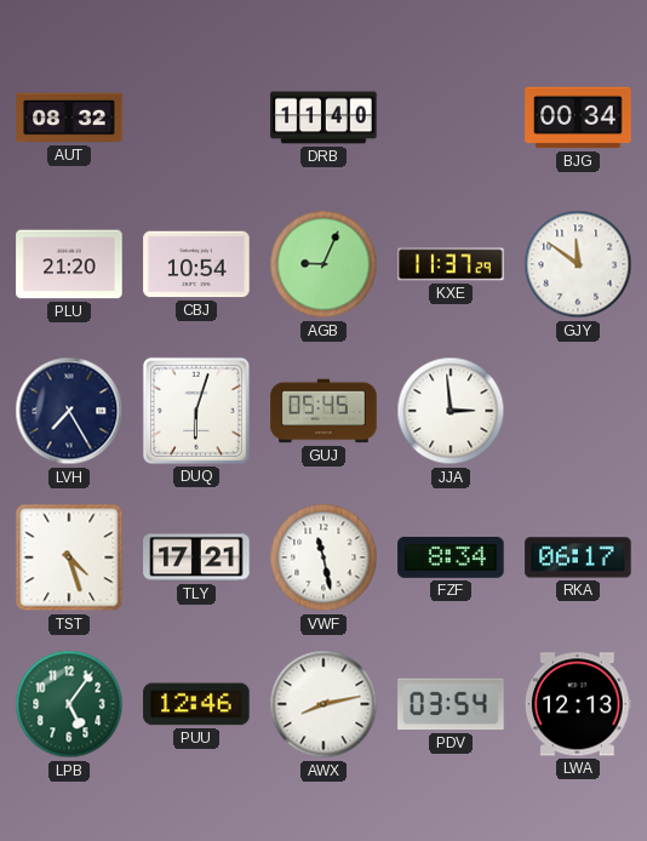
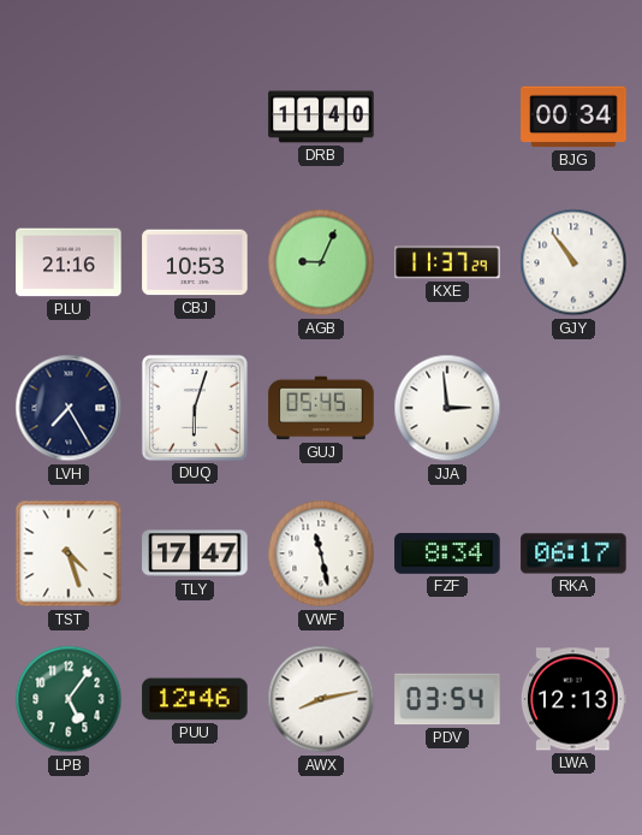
AUT: 08:32 -> none
PLU: 21:20 -> 21:16
CBJ: 10:54 -> 10:53
GJY: 11:51 -> 10:54
TLY: 17:21 -> 17:47
